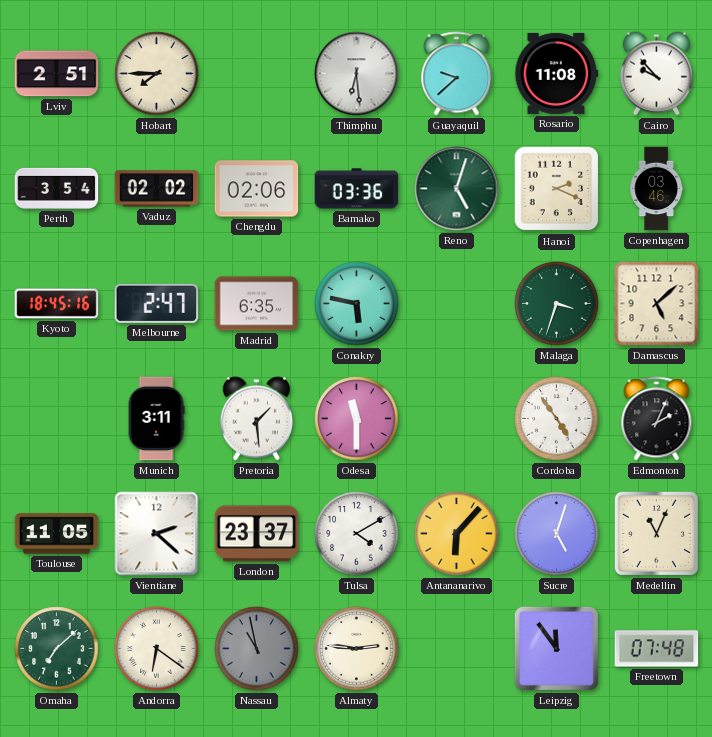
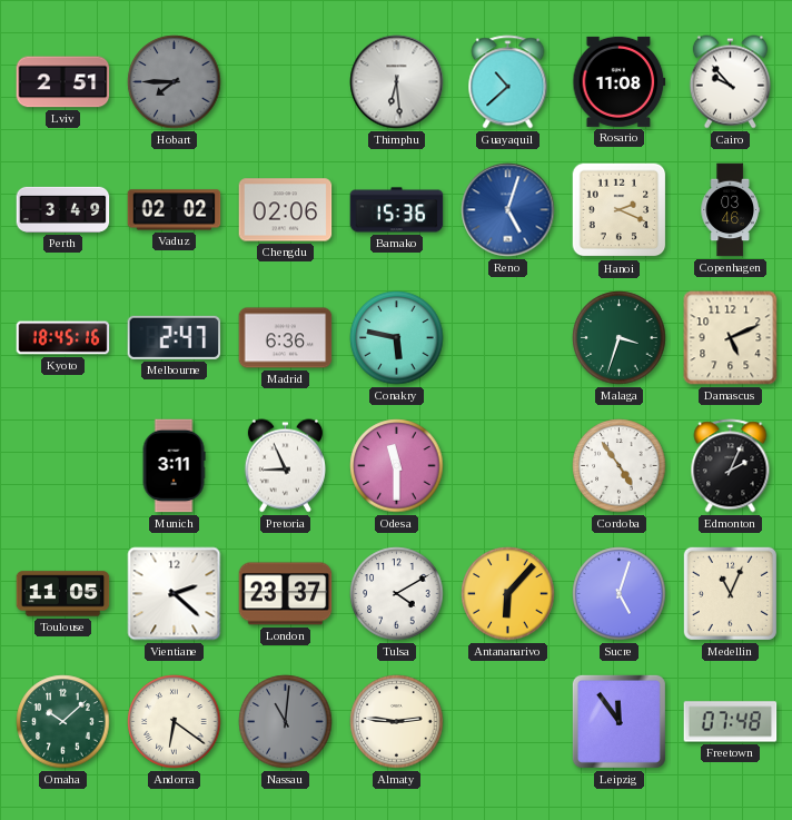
Hobart dial: cream -> grey
Guayaquil: 9:38 -> 10:38
Perth: 3:54 -> 3:49
Bamako: 03:36 -> 15:36
Reno dial: green -> blue
Madrid: 6:35 -> 6:36
Damascus: 5:08 -> 5:11
Pretoria: 1:29 -> 8:56
Omaha: 7:08 -> 10:08
Nassau: 10:58 -> 11:01
